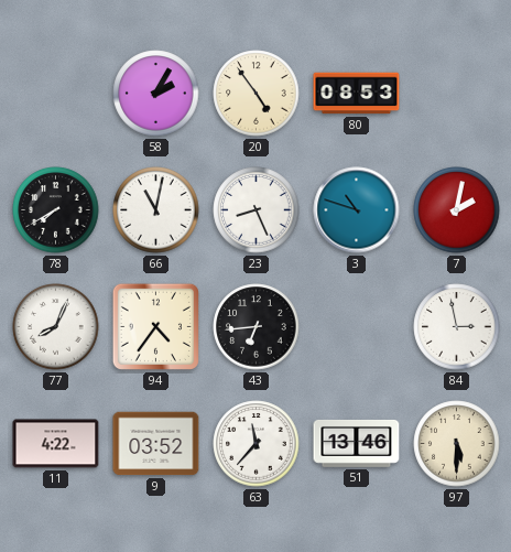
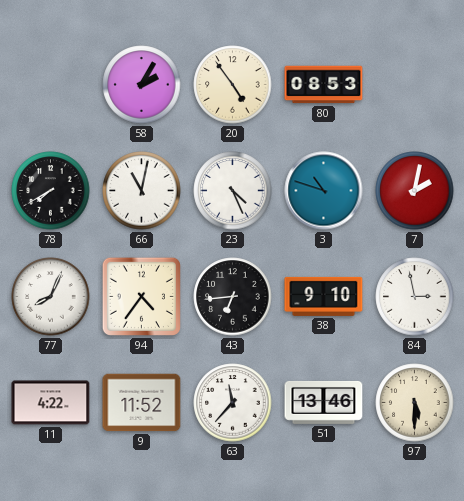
23: 8:26 -> 4:26
38: none -> 9:10
9: 03:52 -> 11:52
